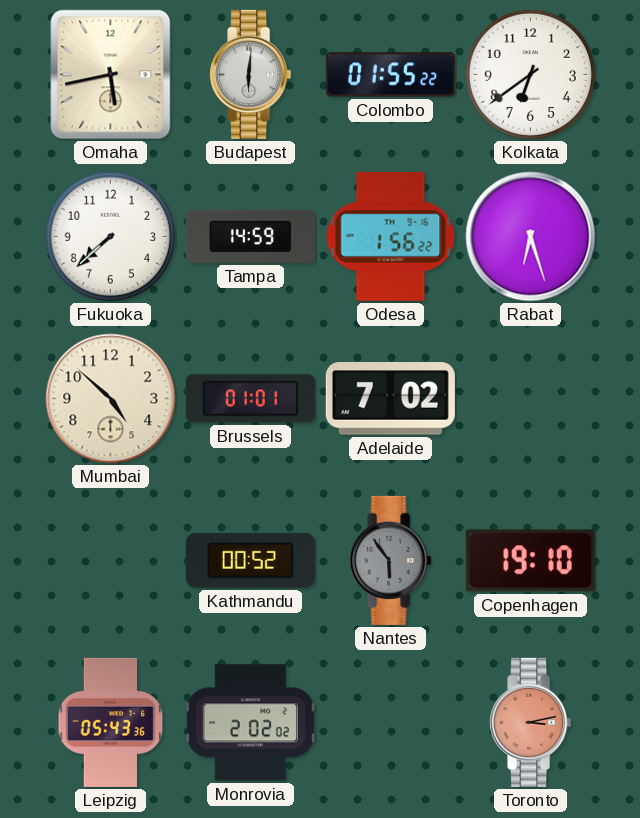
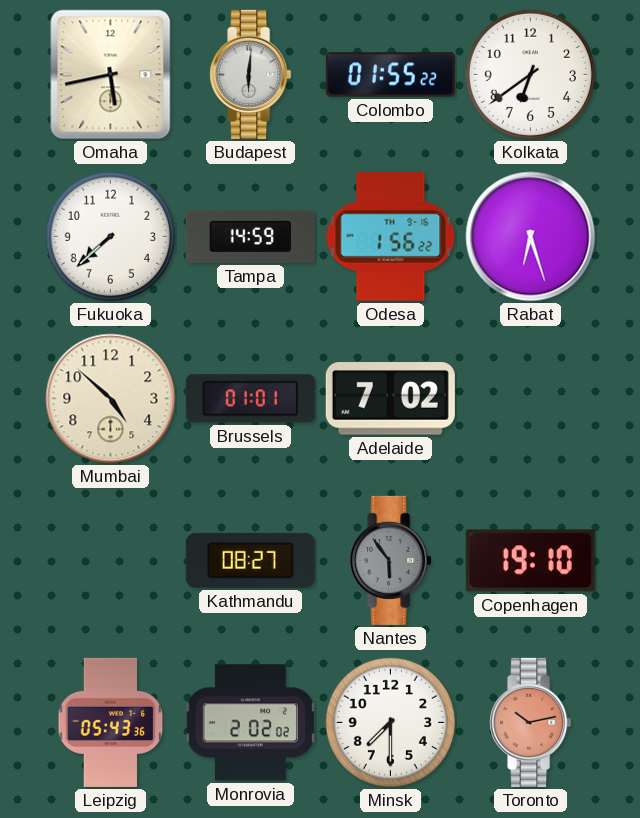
Kathmandu: 00:52 -> 08:27
Minsk: none -> 7:30
Toronto: 3:13 -> 10:13
